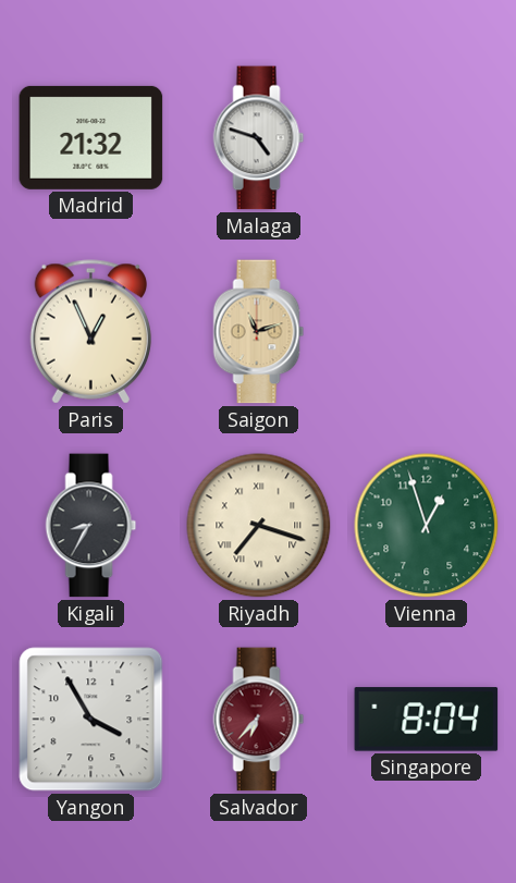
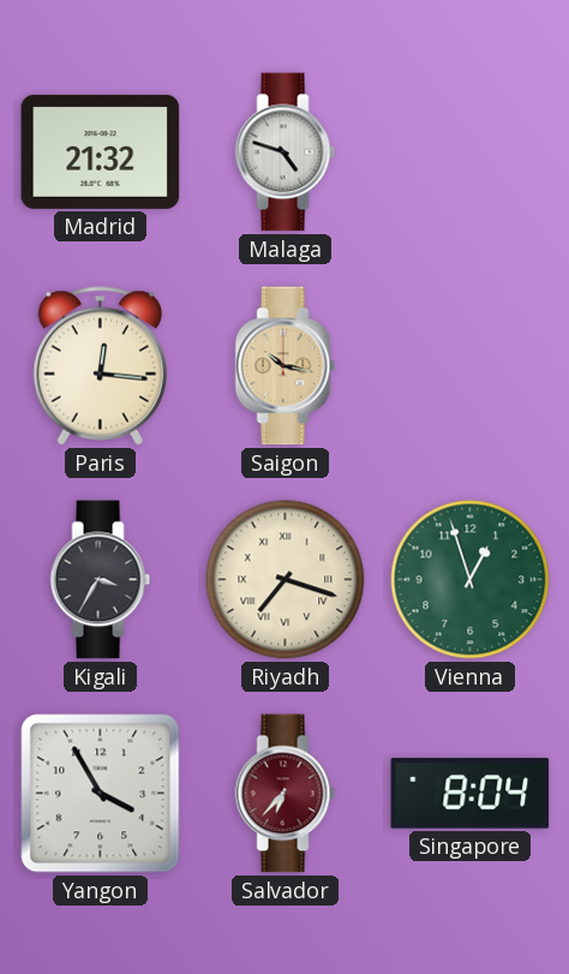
Paris: 12:56 -> 12:16
Saigon: 11:12 -> 10:17
Kigali: 8:35 -> 3:35
